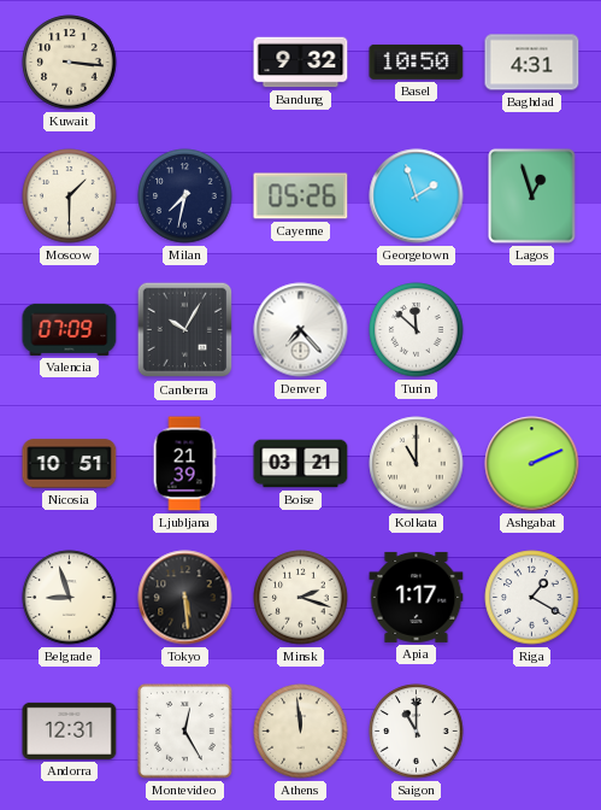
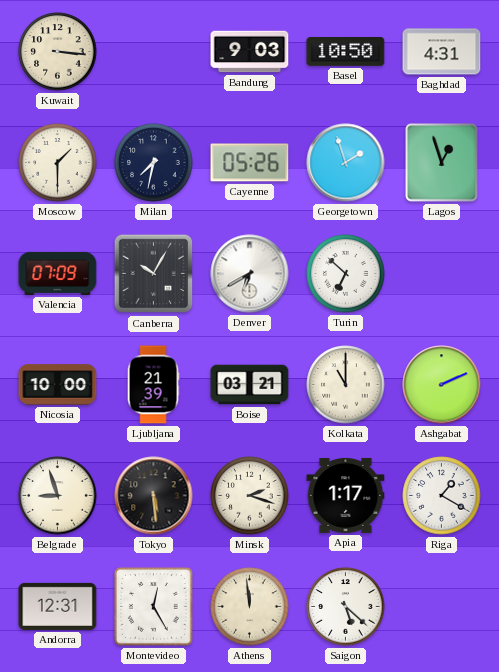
Bandung: 9:32 -> 9:03
Denver: 7:23 -> 6:40
Turin: 11:52 -> 6:52
Nicosia: 10:51 -> 10:00
Saigon: 11:00 -> 5:22
